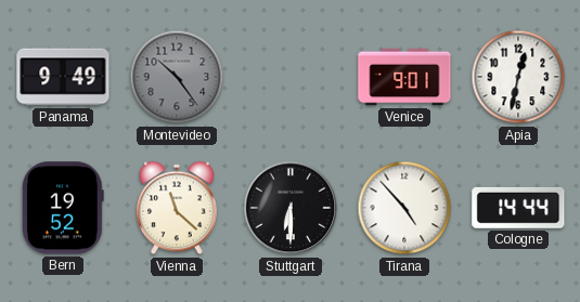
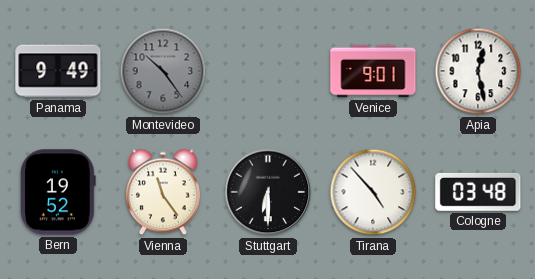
Apia: 12:32 -> 12:28
Vienna: 11:22 -> 11:24
Cologne: 14:44 -> 03:48
